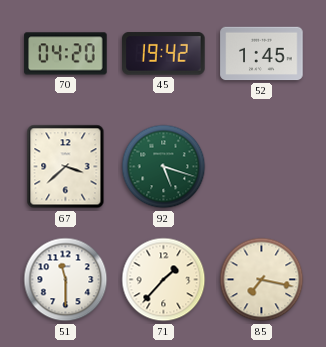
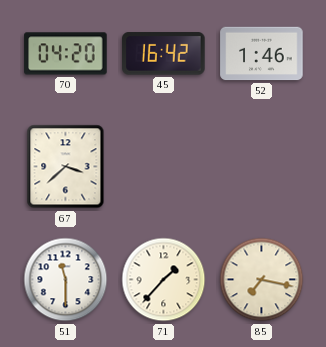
45: 19:42 -> 16:42
52: 1:45 -> 1:46
92: 5:18 -> none
